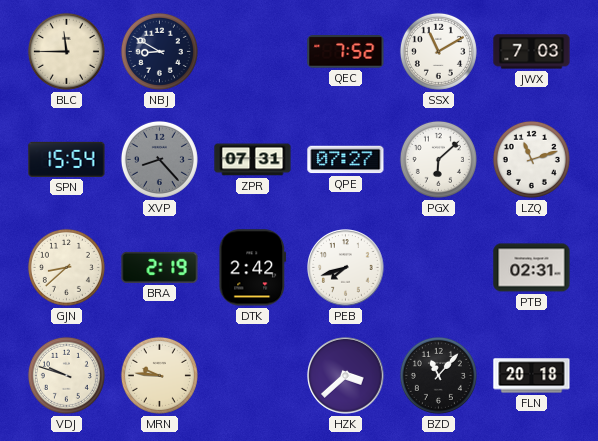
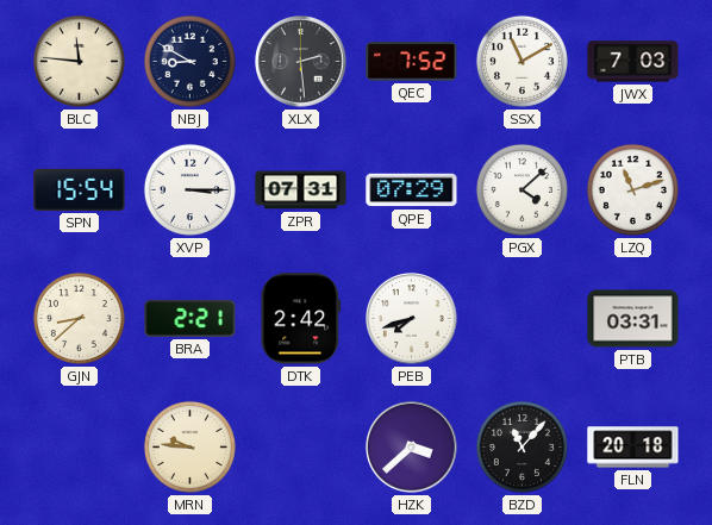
BLC: 11:45 -> 11:46
XLX: none -> 2:29
XVP: 8:23 -> 3:15
XVP dial: grey -> white
QPE: 07:27 -> 07:29
PGX: 6:08 -> 4:08
BRA: 2:19 -> 2:21
PTB: 02:31 -> 03:31
VDJ: 9:48 -> none
